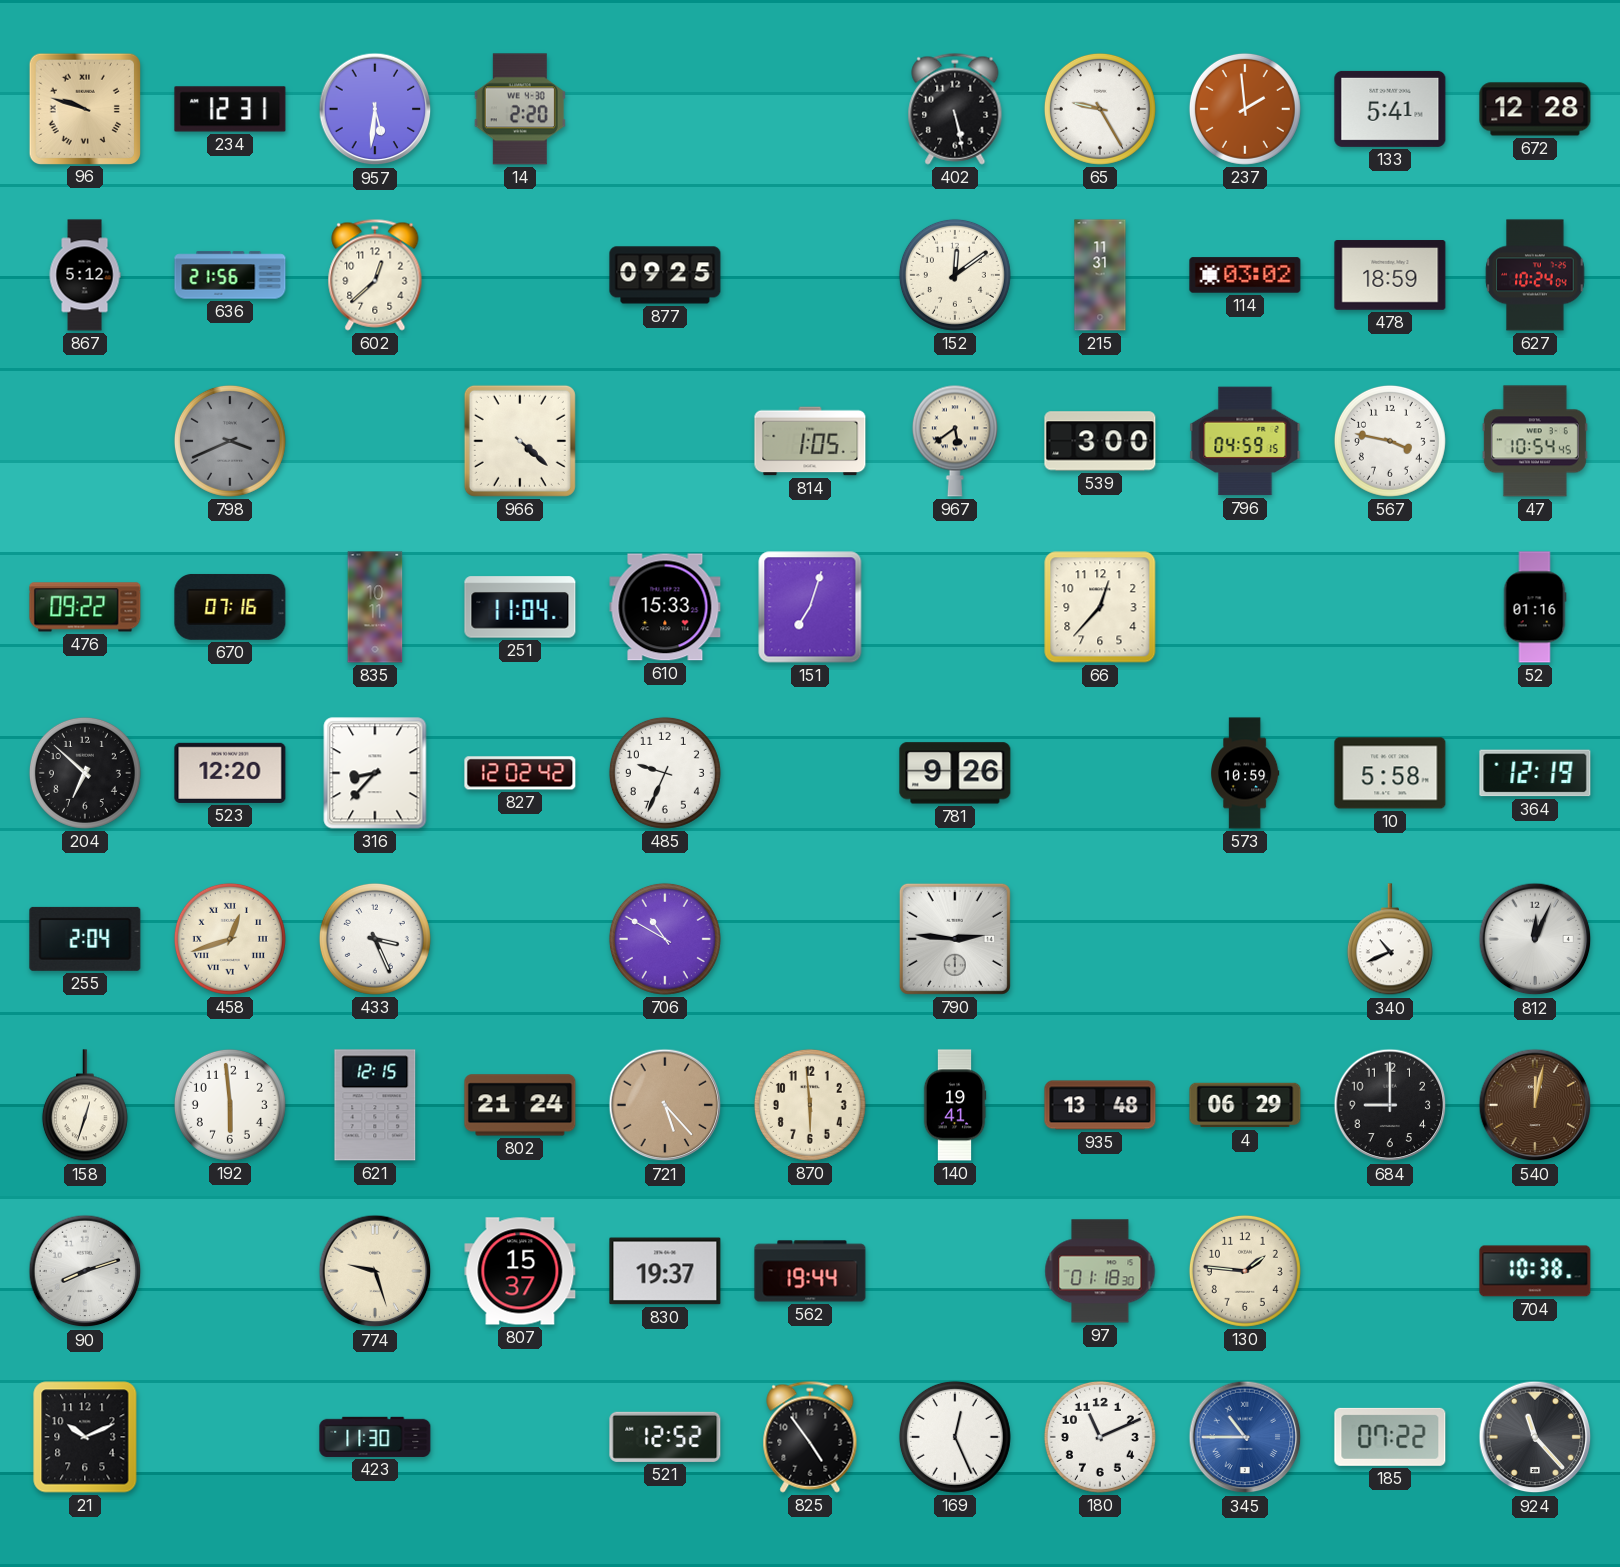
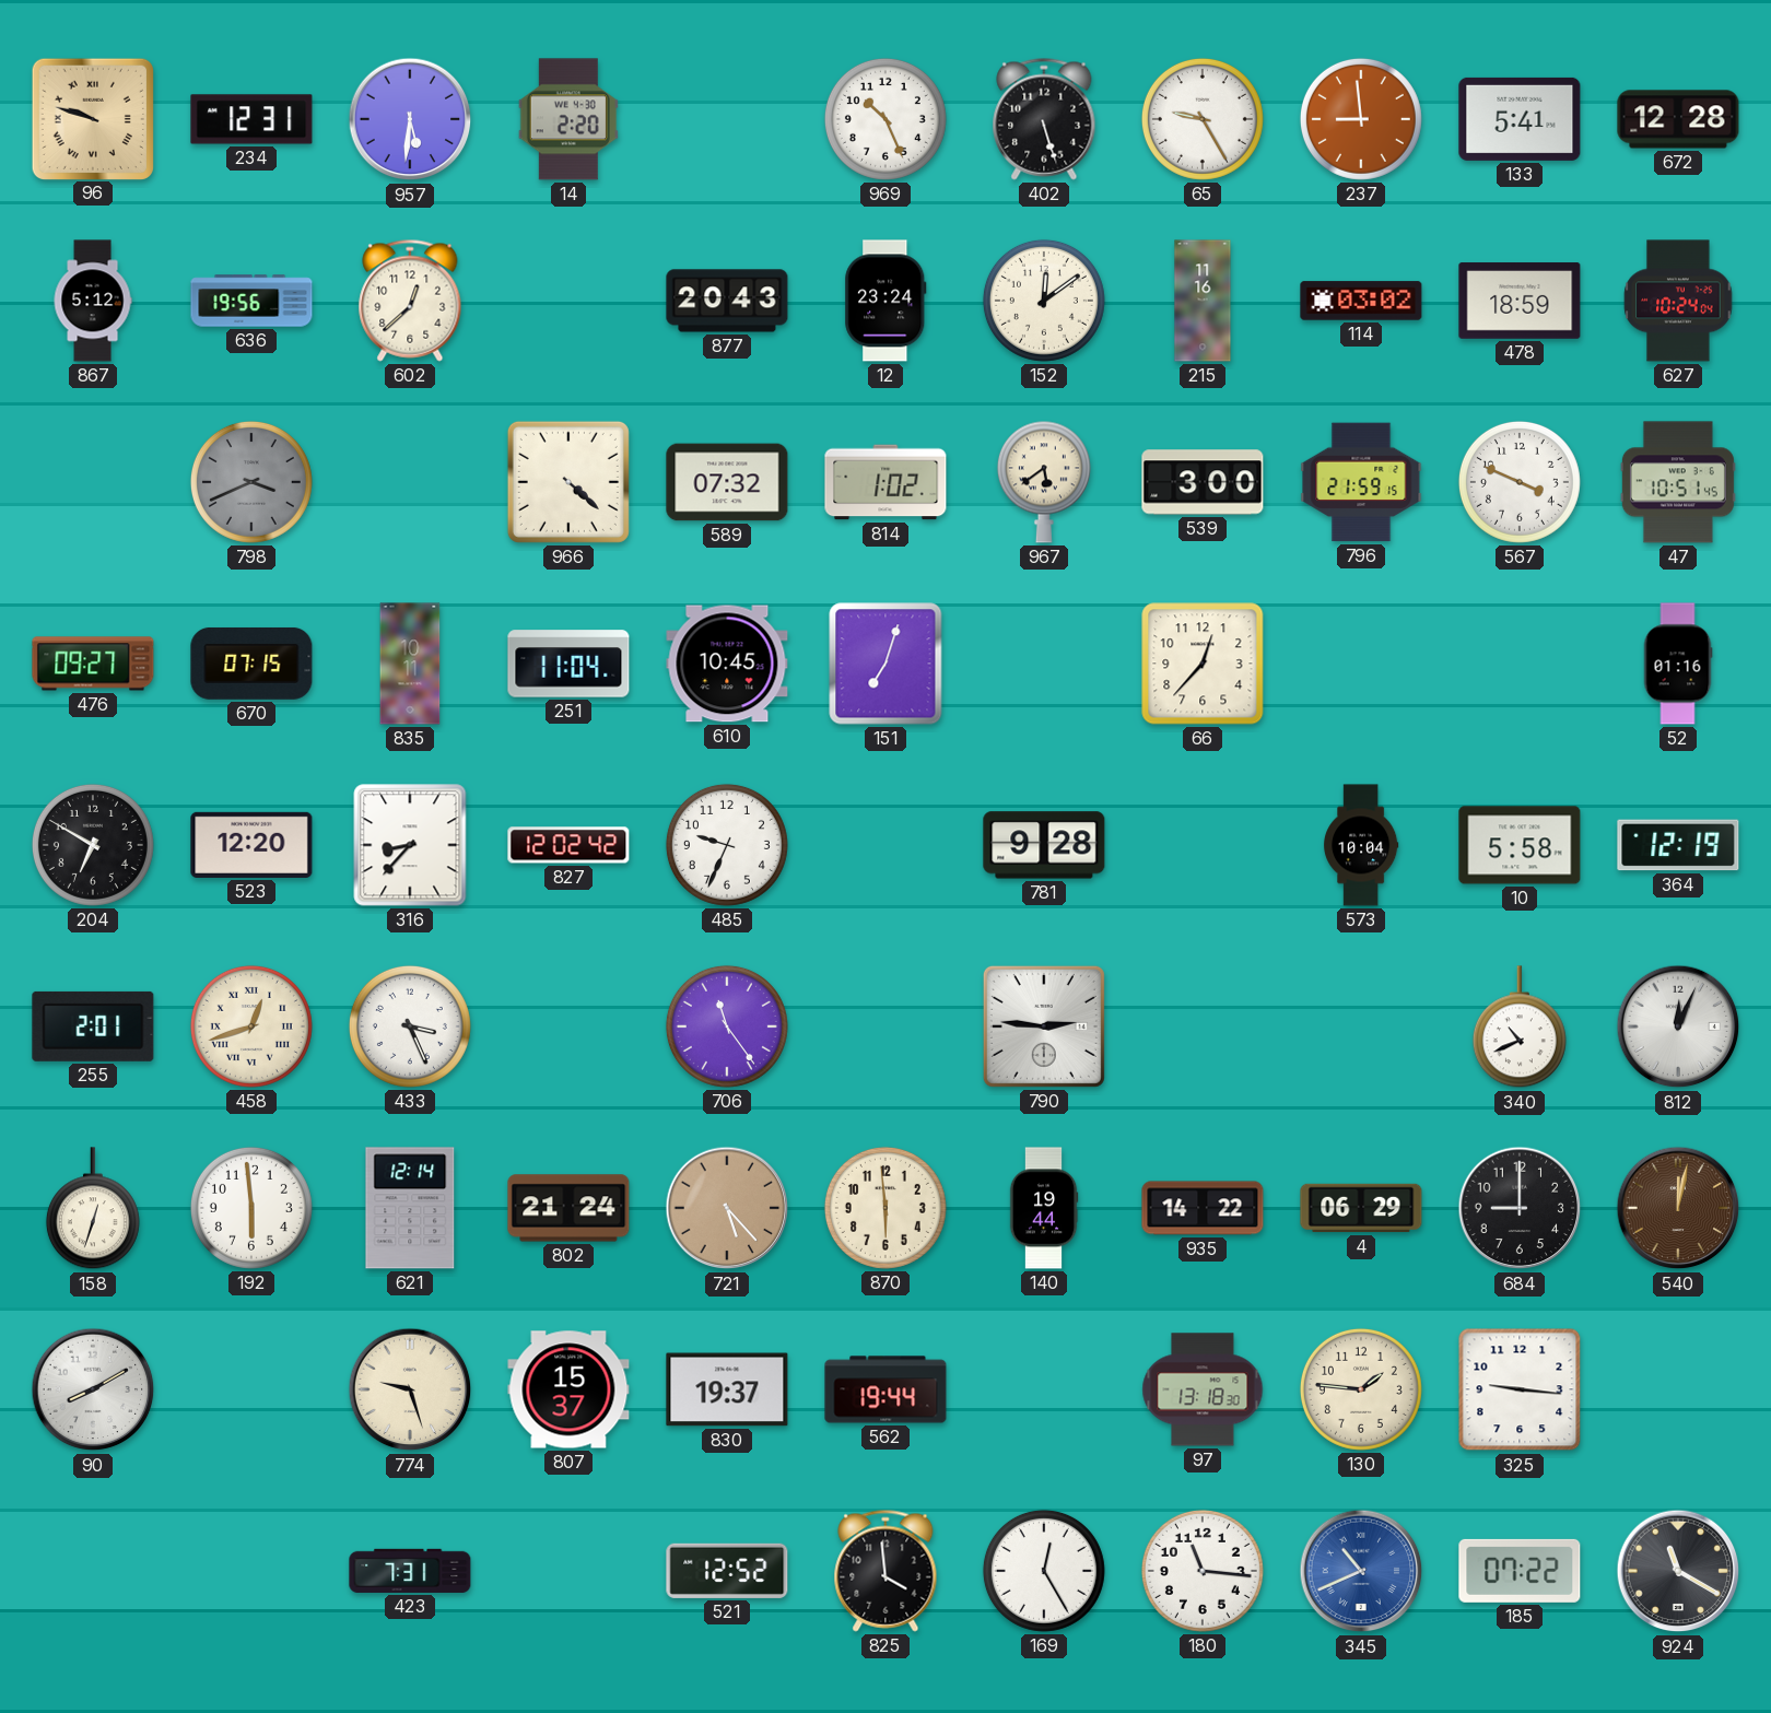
969: none -> 10:26
402: 5:28 -> 5:27
237: 1:59 -> 8:59
636: 21:56 -> 19:56
877: 09:25 -> 20:43
12: none -> 23:24
215: 11:31 -> 11:16
589: none -> 07:32
814: 1:05 -> 1:02
796: 04:59 -> 21:59
567: 3:47 -> 3:49
47: 10:54 -> 10:51
476: 09:22 -> 09:27
670: 07:16 -> 07:15
610: 15:33 -> 10:45
204: 6:52 -> 6:50
781: 9:26 -> 9:28
573: 10:59 -> 10:04
255: 2:04 -> 2:01
706: 10:50 -> 11:24
621: 12:15 -> 12:14
140: 19:41 -> 19:44
935: 13:48 -> 14:22
90: 8:12 -> 8:10
97: 01:18 -> 13:18
325: none -> 9:16
704: 10:38 -> none
21: 10:11 -> none
423: 11:30 -> 7:31
825: 4:54 -> 3:59
169: 12:26 -> 12:25
180: 11:11 -> 11:16
345: 10:45 -> 10:41
924: 11:23 -> 11:20
